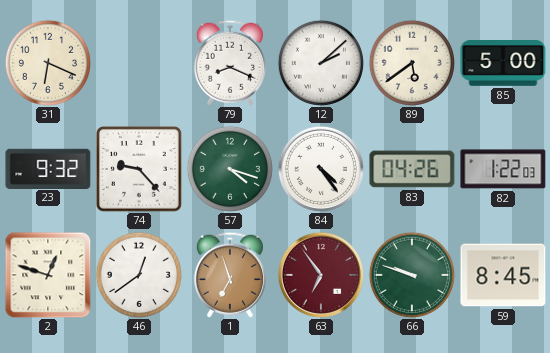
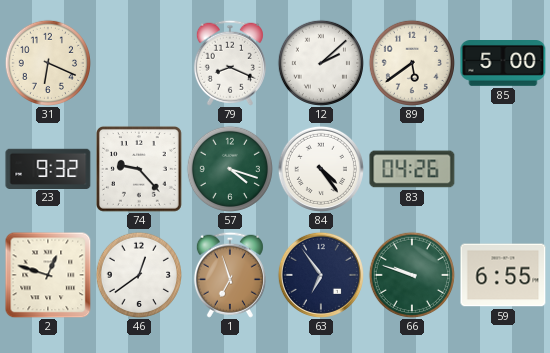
82: 1:22 -> none
63 dial: burgundy -> navy
59: 8:45 -> 6:55
